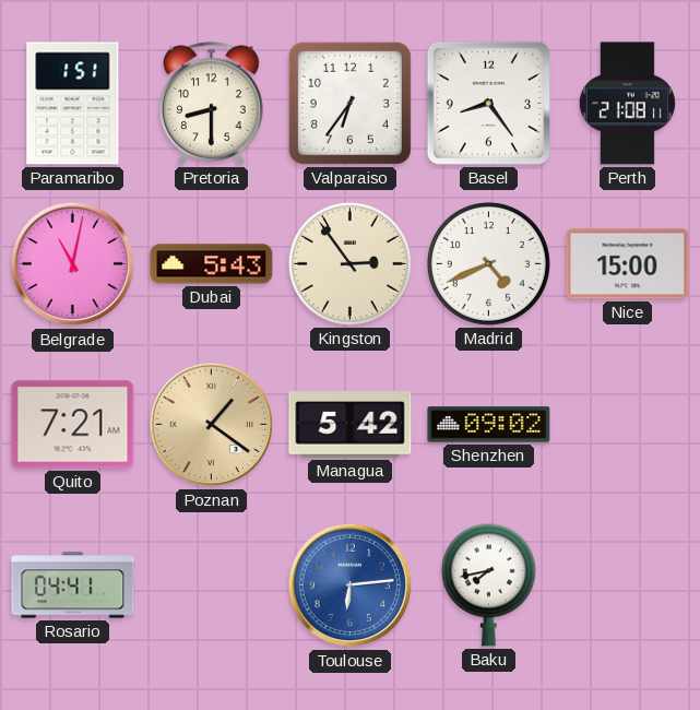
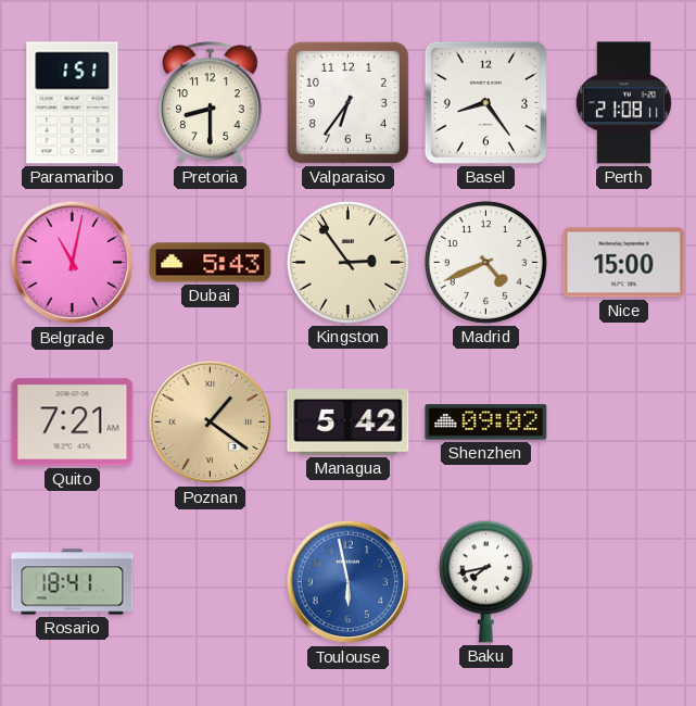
Rosario: 04:41 -> 18:41
Toulouse: 6:14 -> 5:58
